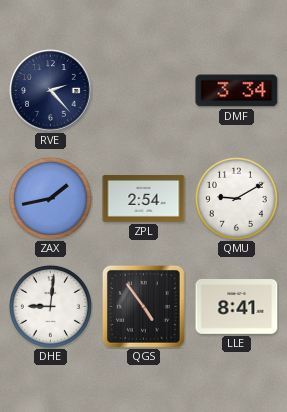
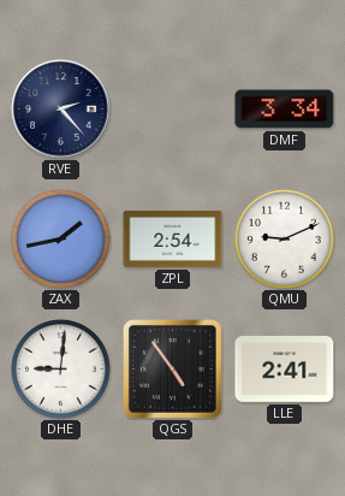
QMU: 9:10 -> 9:11
LLE: 8:41 -> 2:41
